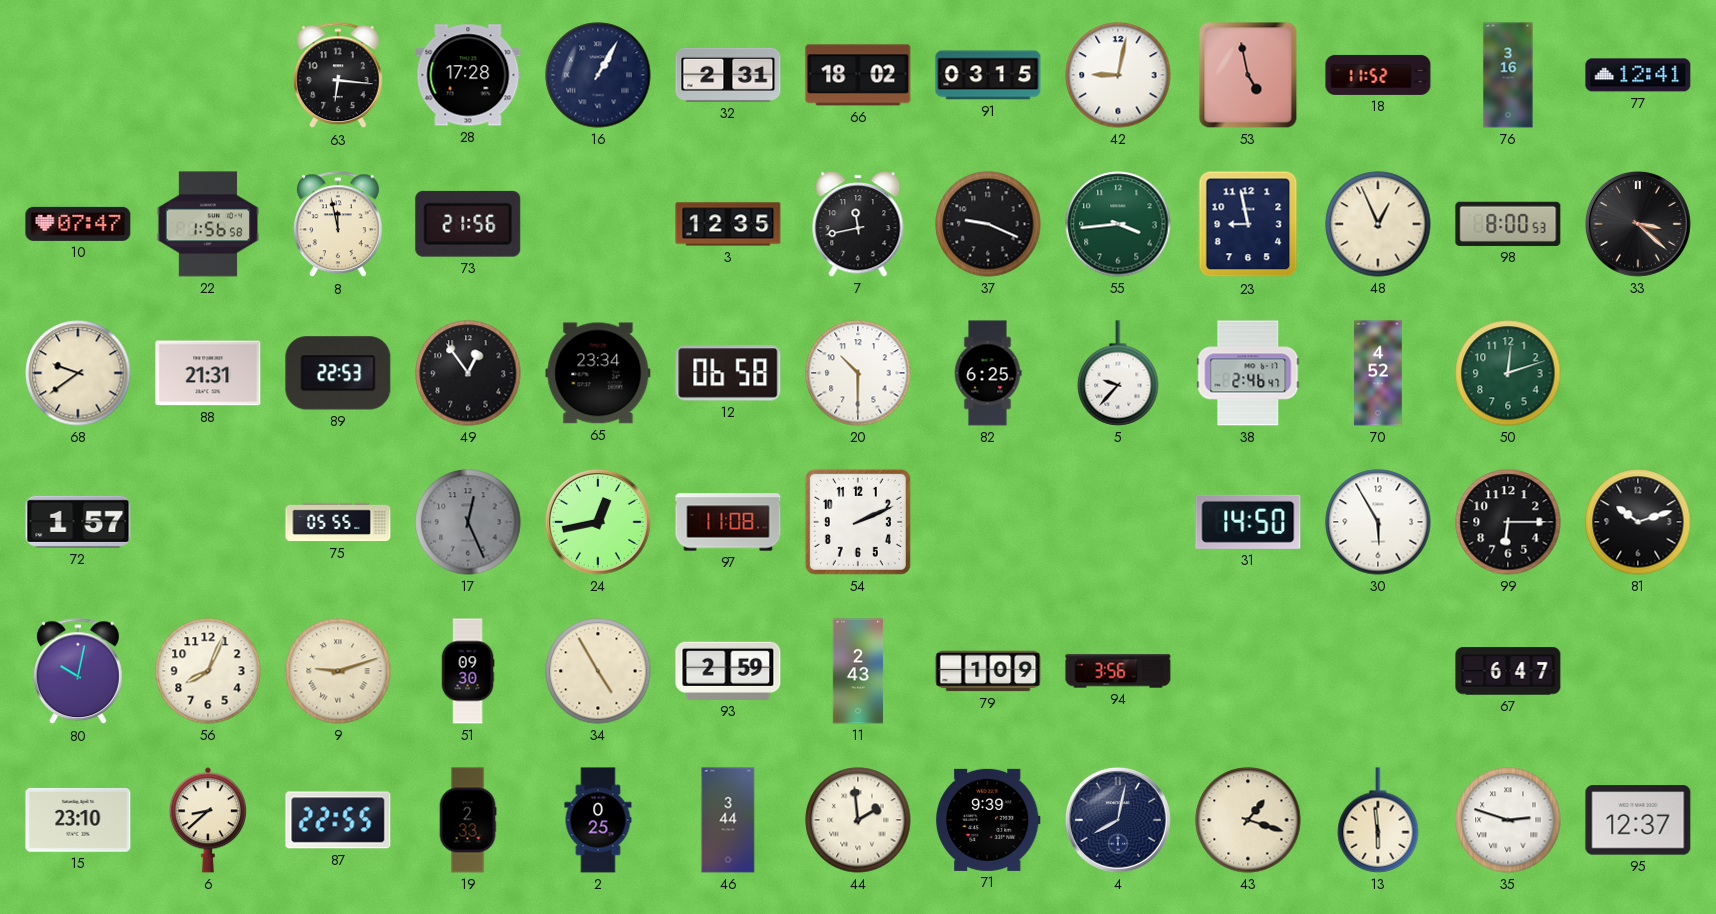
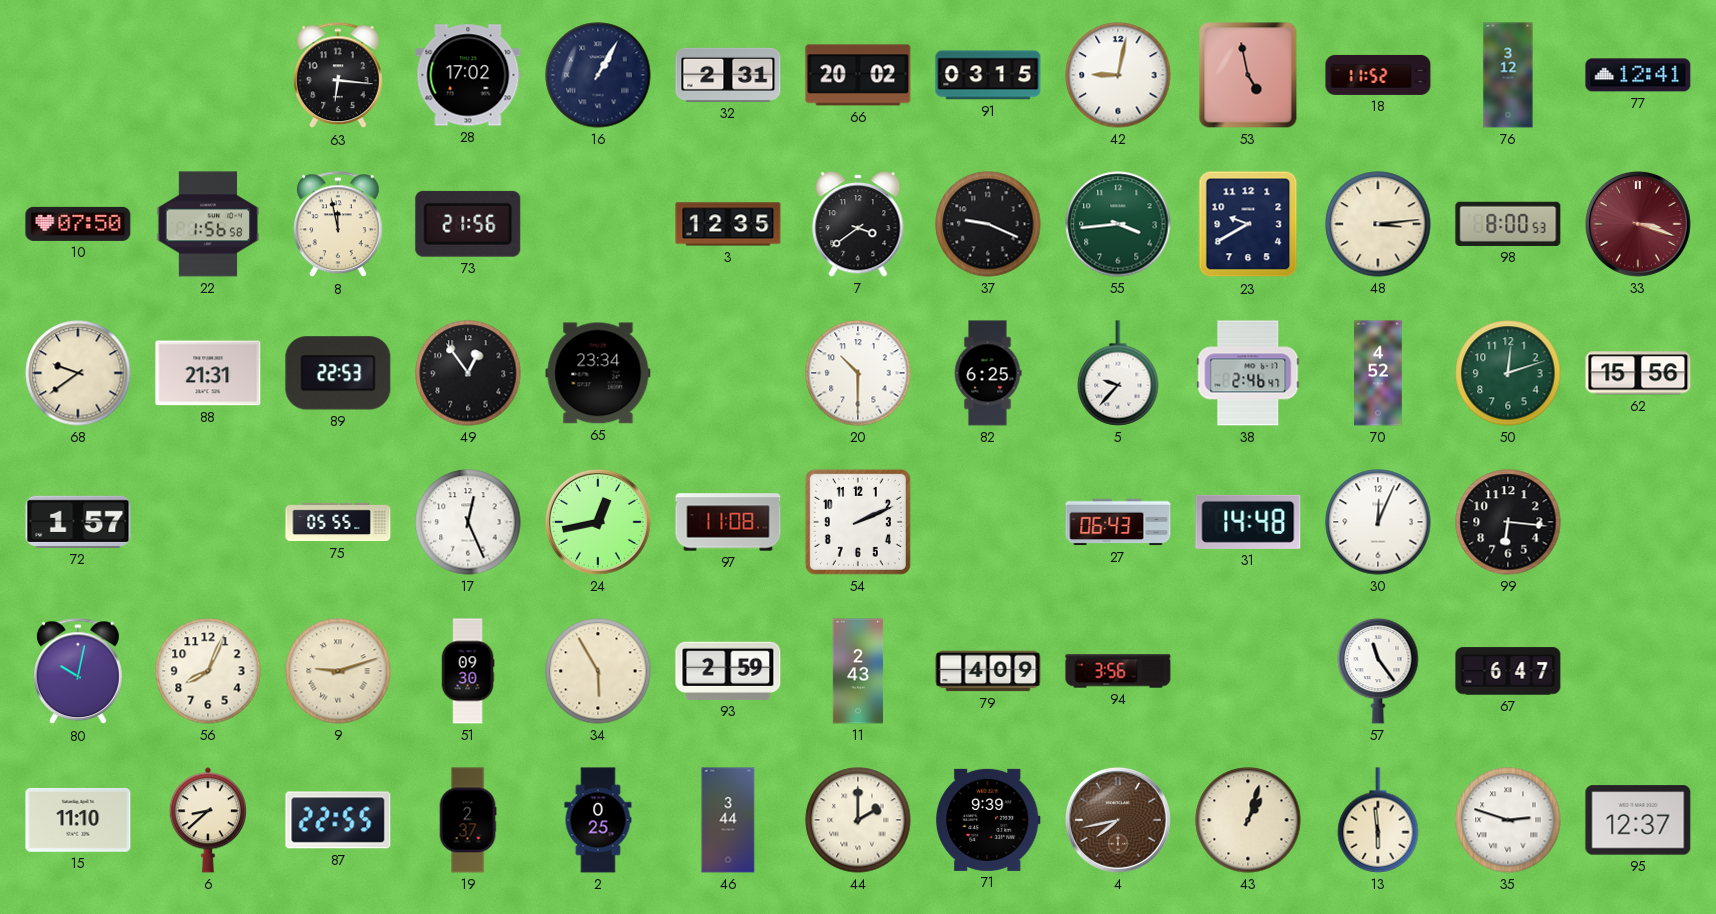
28: 17:28 -> 17:02
66: 18:02 -> 20:02
76: 3:16 -> 3:12
10: 07:47 -> 07:50
7: 11:43 -> 3:39
23: 8:58 -> 9:40
48: 12:56 -> 3:14
33: 3:22 -> 3:18
33 dial: black -> burgundy
12: 06:58 -> none
62: none -> 15:56
17 dial: grey -> white
27: none -> 06:43
31: 14:50 -> 14:48
30: 5:55 -> 12:04
99: 6:15 -> 6:16
81: 10:12 -> none
34: 4:55 -> 5:55
79: 1:09 -> 4:09
57: none -> 11:24
15: 23:10 -> 11:10
19: 2:33 -> 2:37
44: 1:59 -> 2:00
4: 8:02 -> 7:43
4 dial: navy -> brown
43: 1:18 -> 1:03
